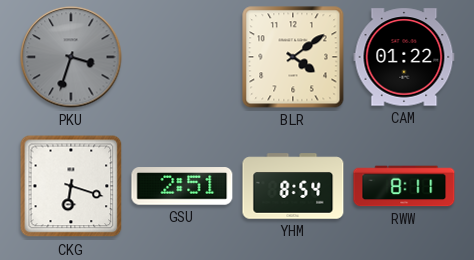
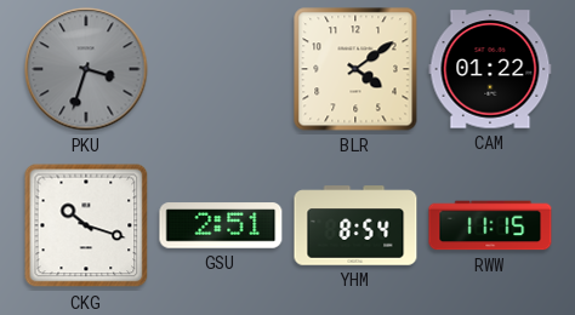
CKG: 6:18 -> 10:18
RWW: 8:11 -> 11:15
